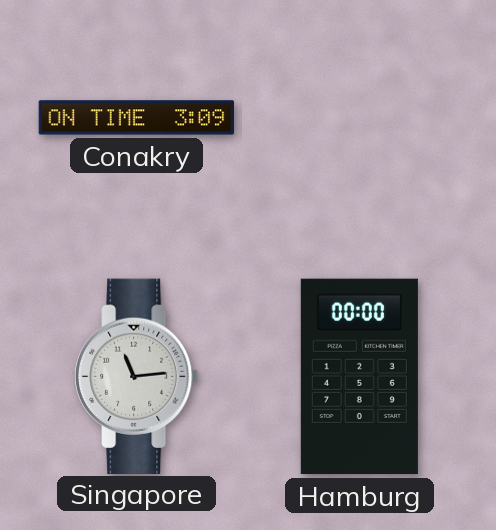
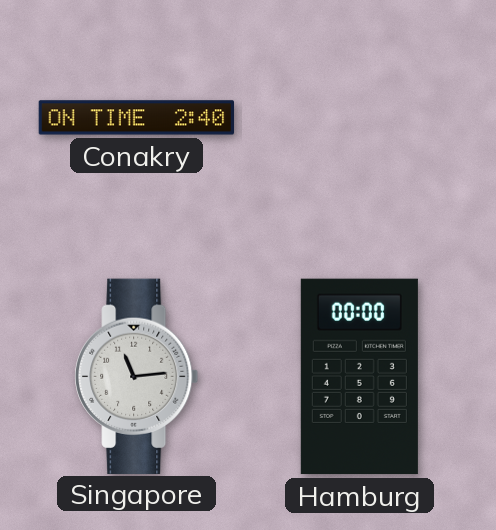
Conakry: 3:09 -> 2:40
